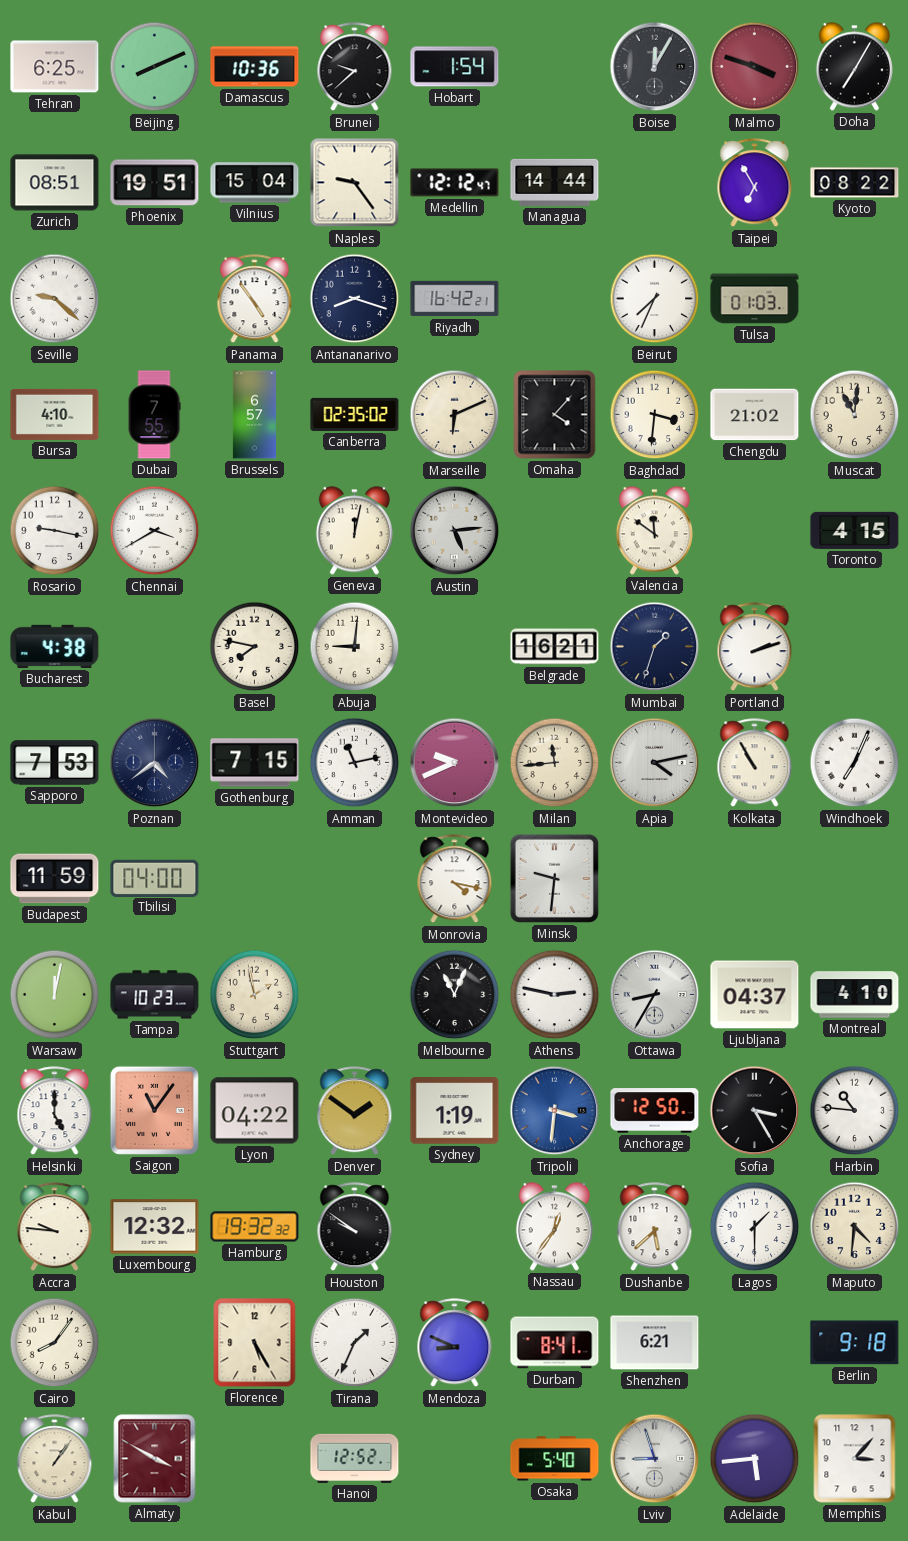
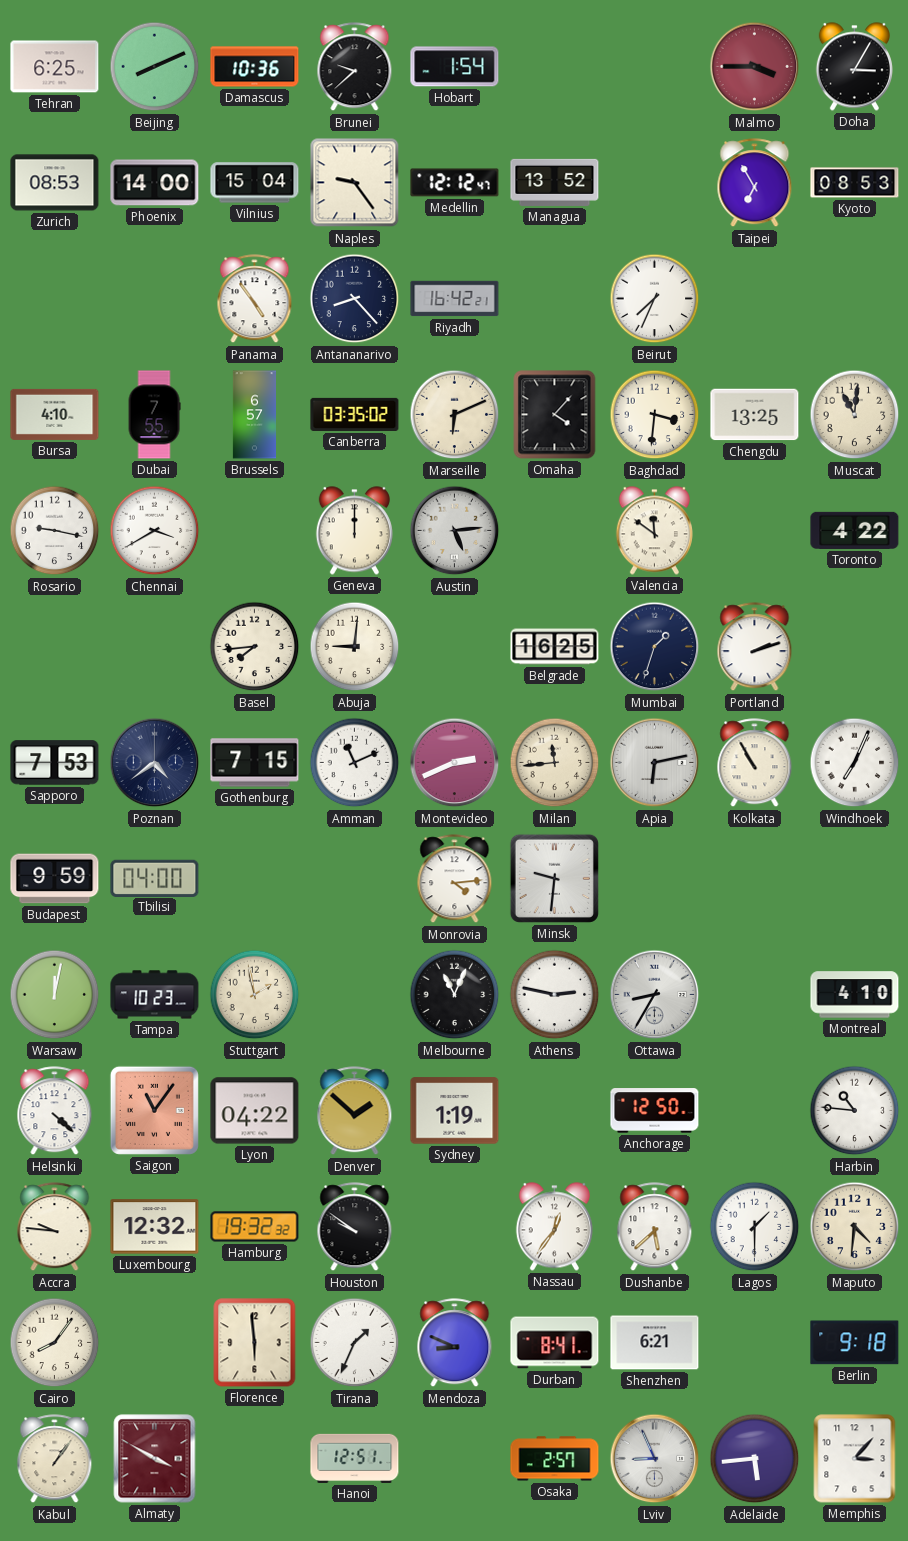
Boise: 12:05 -> none
Malmo: 3:48 -> 3:45
Doha: 7:05 -> 3:05
Zurich: 08:51 -> 08:53
Phoenix: 19:51 -> 14:00
Managua: 14:44 -> 13:52
Kyoto: 08:22 -> 08:53
Seville: 9:22 -> none
Antananarivo: 8:18 -> 8:23
Tulsa: 01:03 -> none
Canberra: 02:35 -> 03:35
Chengdu: 21:02 -> 13:25
Geneva: 12:02 -> 12:00
Toronto: 4:15 -> 4:22
Bucharest: 4:38 -> none
Basel: 7:47 -> 7:44
Belgrade: 16:21 -> 16:25
Amman: 11:13 -> 11:11
Montevideo: 9:41 -> 2:41
Apia: 4:13 -> 6:13
Budapest: 11:59 -> 9:59
Monrovia: 4:17 -> 4:14
Ljubljana: 04:37 -> none
Helsinki: 5:00 -> 4:22
Denver: 1:51 -> 1:52
Tripoli: 3:31 -> none
Sofia: 3:25 -> none
Florence: 5:25 -> 5:59
Hanoi: 12:52 -> 12:51
Osaka: 5:40 -> 2:57
Lviv: 8:57 -> 8:56
